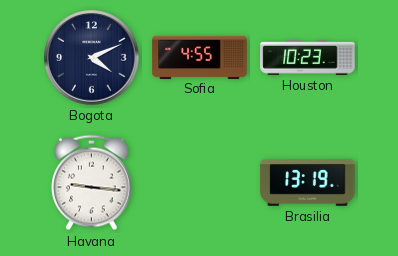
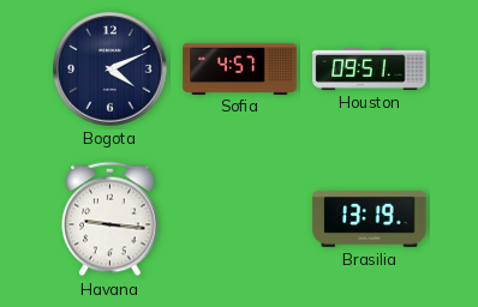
Sofia: 4:55 -> 4:57
Houston: 10:23 -> 09:51
